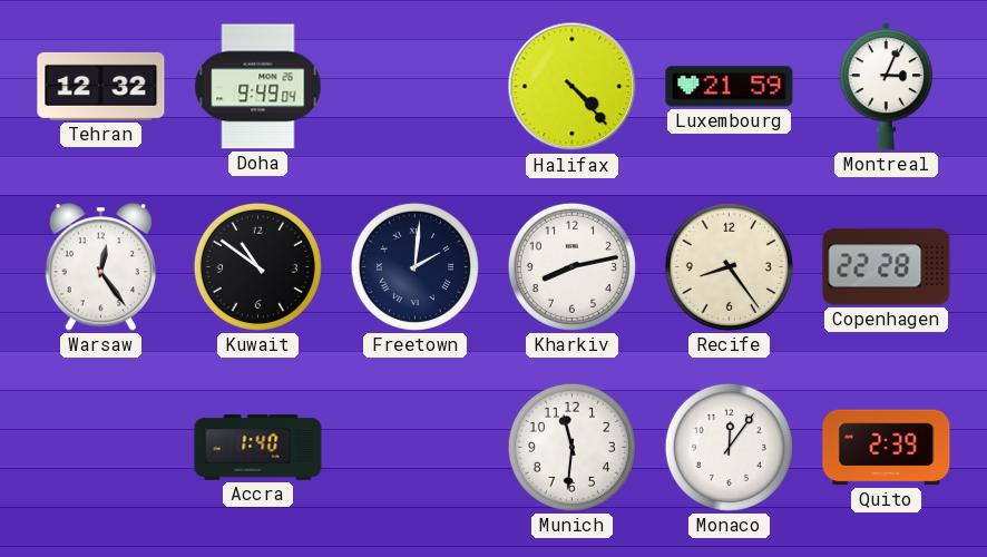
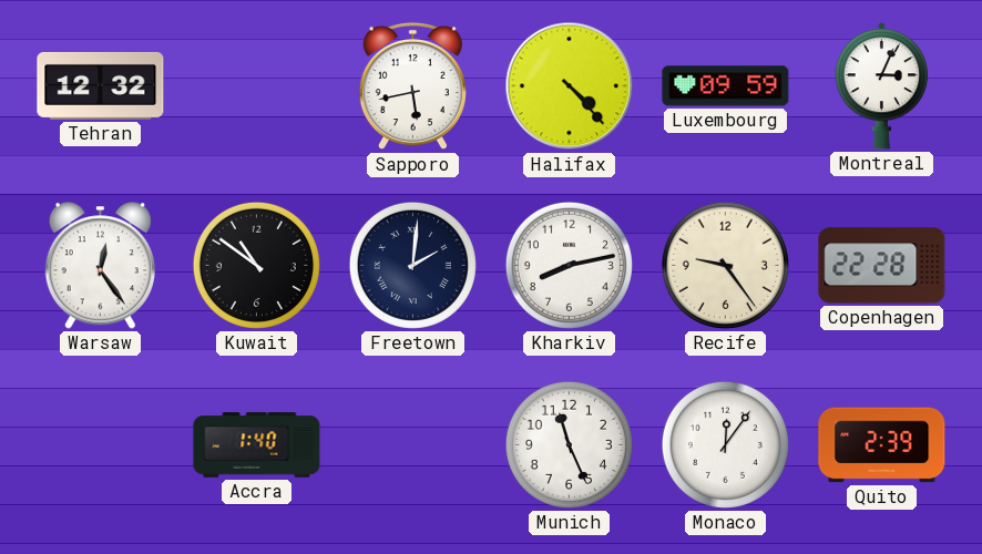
Doha: 9:49 -> none
Sapporo: none -> 5:43
Luxembourg: 21:59 -> 09:59
Recife: 8:24 -> 9:24
Munich: 11:31 -> 11:26
